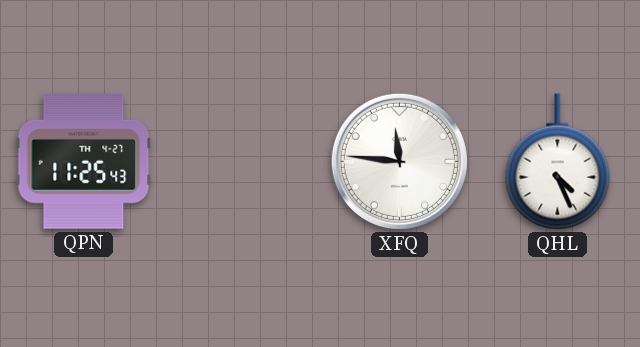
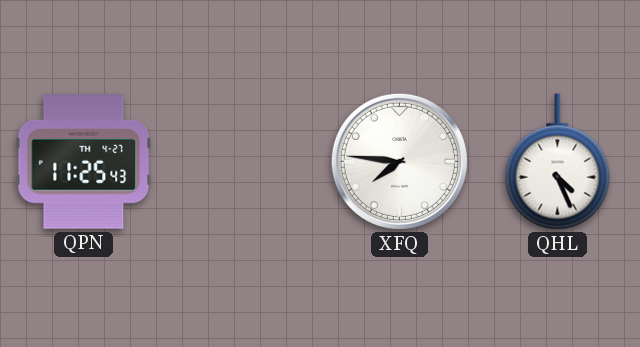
XFQ: 11:46 -> 7:46
